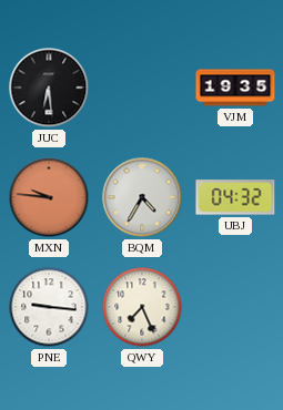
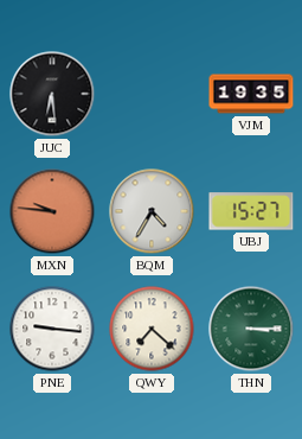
UBJ: 04:32 -> 15:27
QWY: 7:26 -> 7:22
THN: none -> 3:15
